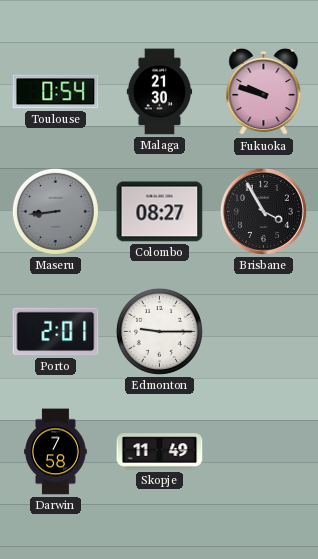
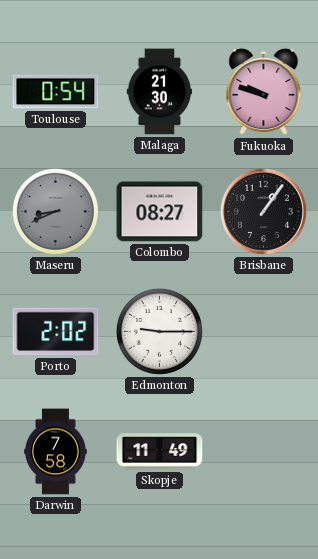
Maseru: 8:44 -> 8:41
Brisbane: 3:55 -> 1:06
Porto: 2:01 -> 2:02
